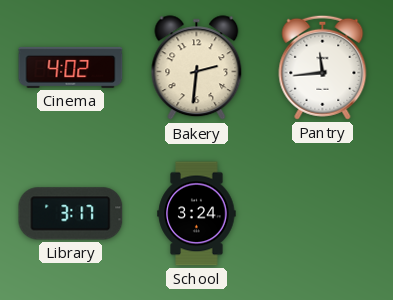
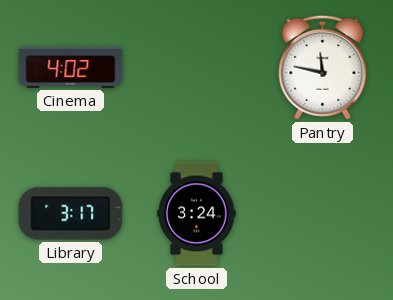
Bakery: 2:31 -> none
Pantry: 11:44 -> 11:47
